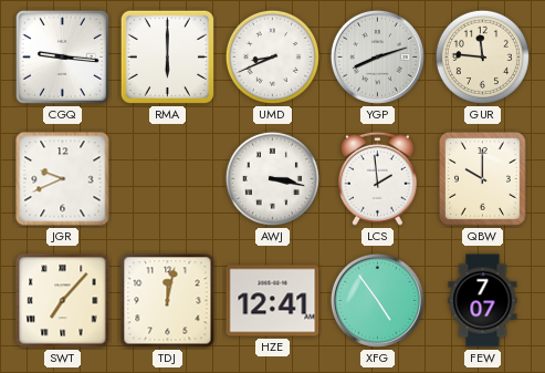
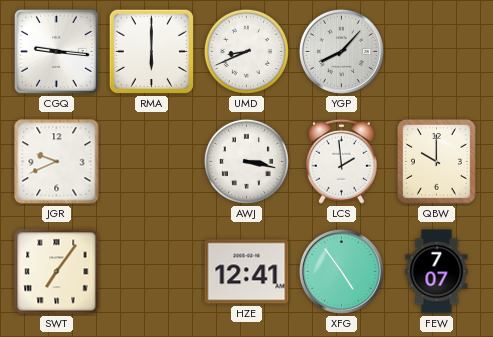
YGP: 8:12 -> 8:07
GUR: 11:46 -> none
SWT: 7:07 -> 7:06
TDJ: 12:02 -> none
